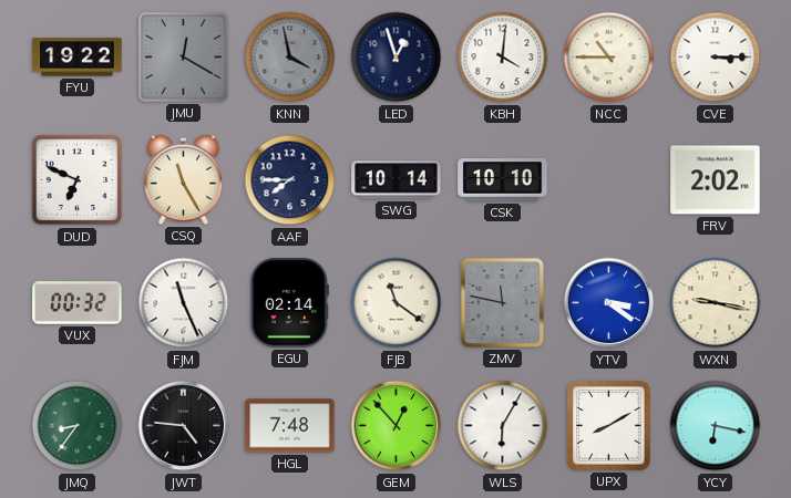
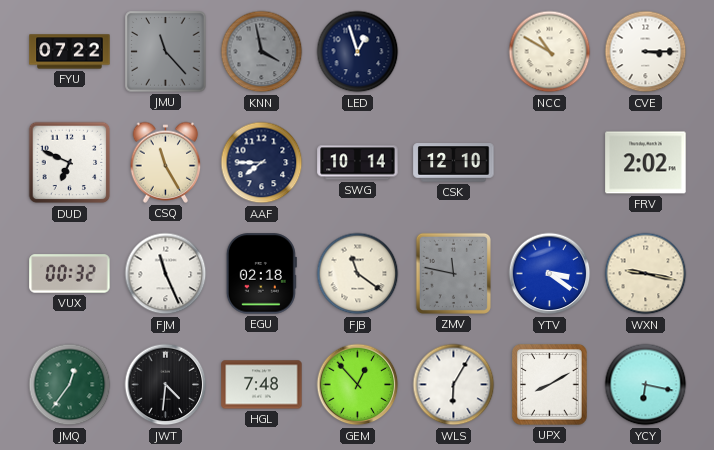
FYU: 19:22 -> 07:22
JMU: 12:20 -> 11:23
KBH: 4:01 -> none
NCC: 10:45 -> 10:50
CSK: 10:10 -> 12:10
EGU: 02:14 -> 02:18
JMQ: 8:36 -> 12:36
JWT: 4:46 -> 4:31
